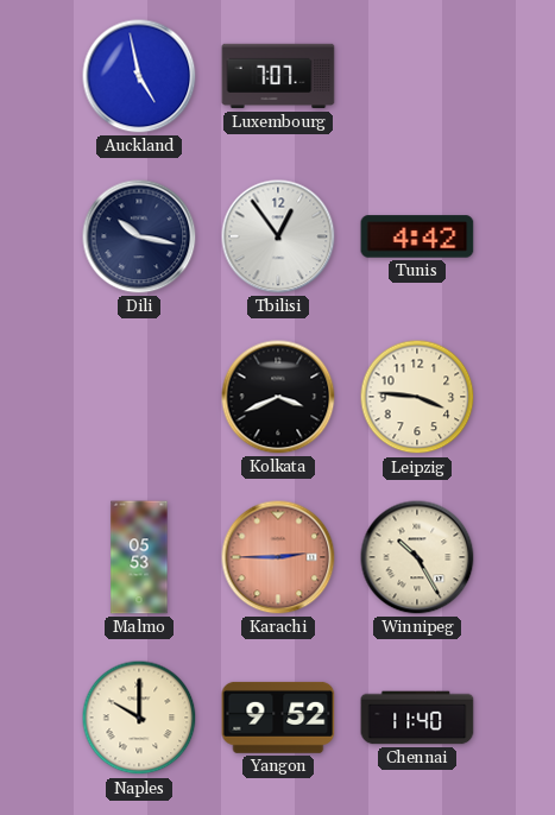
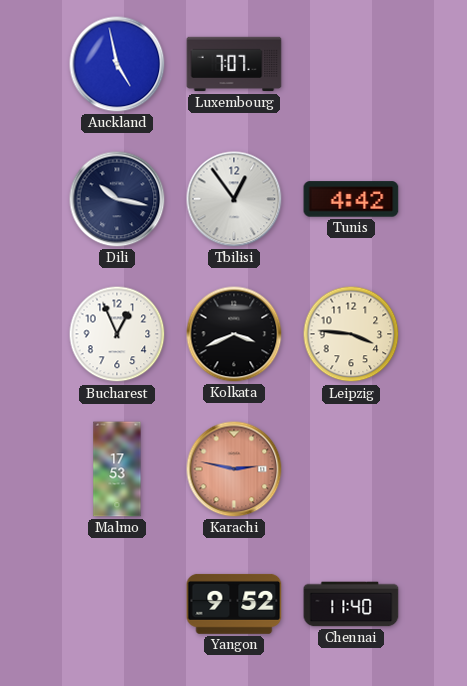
Bucharest: none -> 12:56
Malmo: 05:53 -> 17:53
Karachi: 2:45 -> 2:47
Winnipeg: 10:25 -> none
Naples: 10:00 -> none
